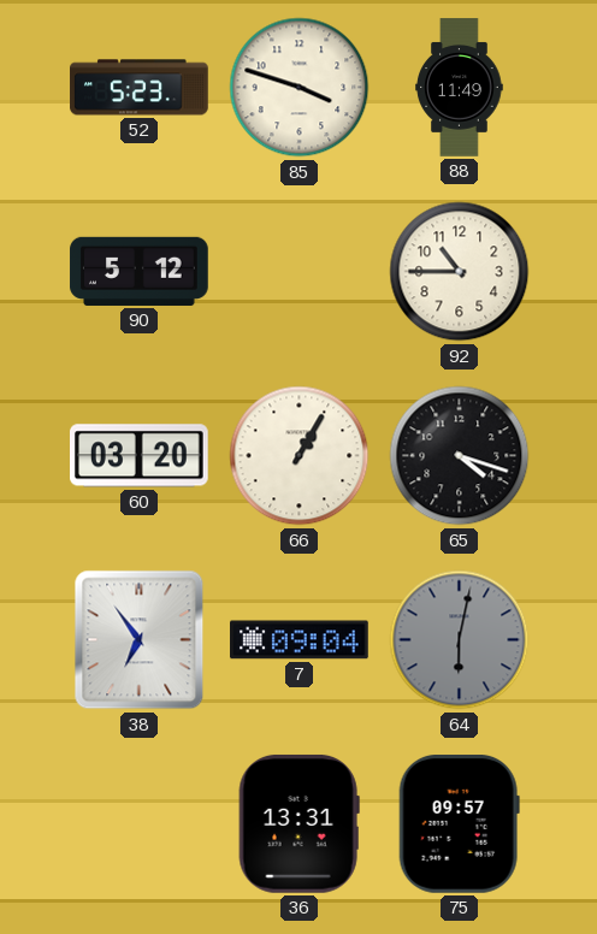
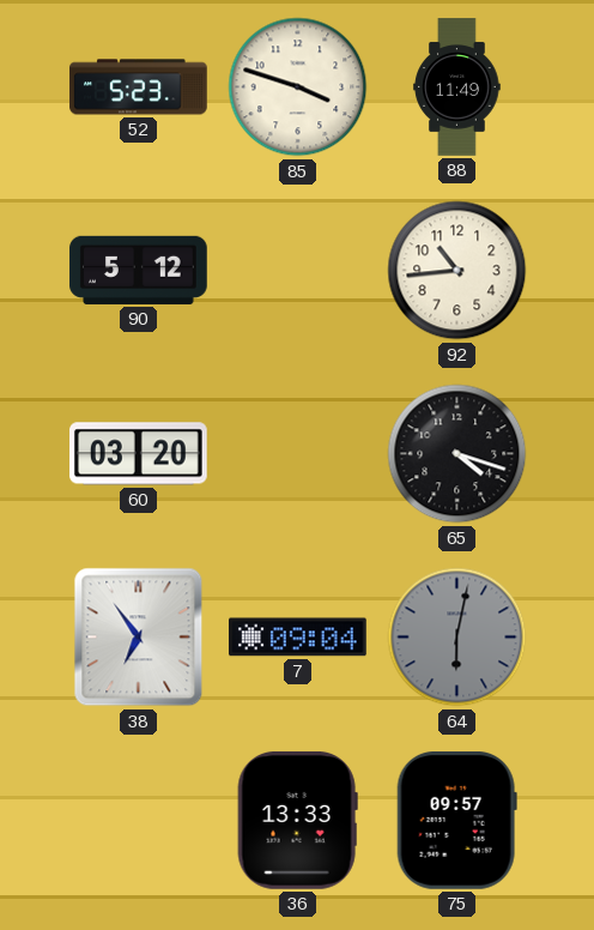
92: 10:45 -> 10:44
66: 1:05 -> none
36: 13:31 -> 13:33
